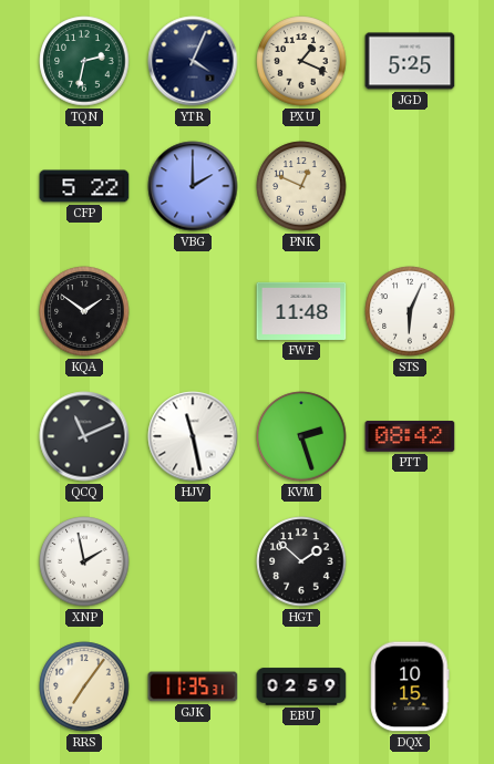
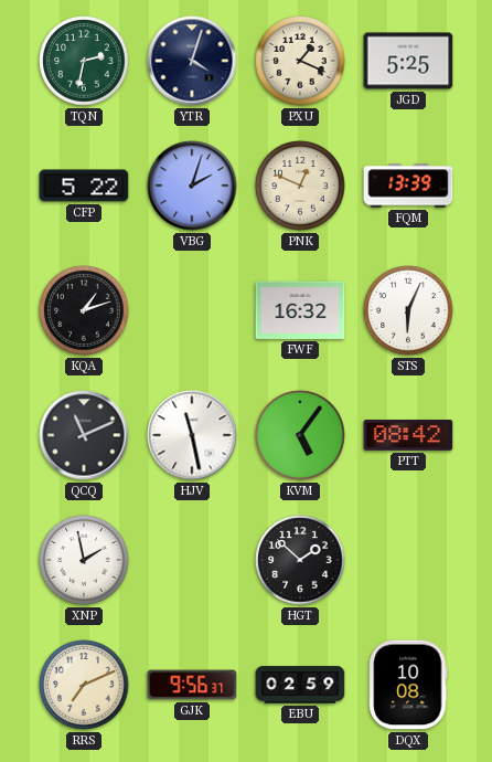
YTR: 4:04 -> 4:03
VBG: 2:00 -> 2:03
FQM: none -> 13:39
KQA: 1:51 -> 1:12
FWF: 11:48 -> 16:32
KVM: 2:27 -> 5:06
RRS: 7:06 -> 7:11
GJK: 11:35 -> 9:56
DQX: 10:15 -> 10:08
